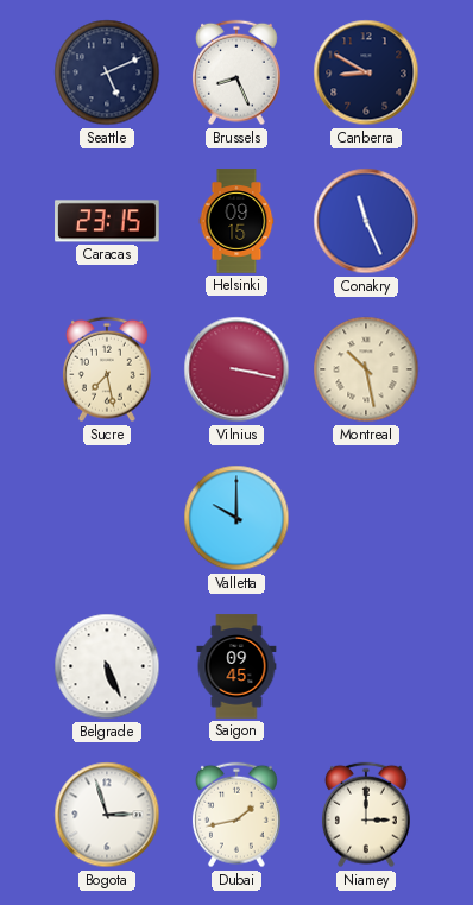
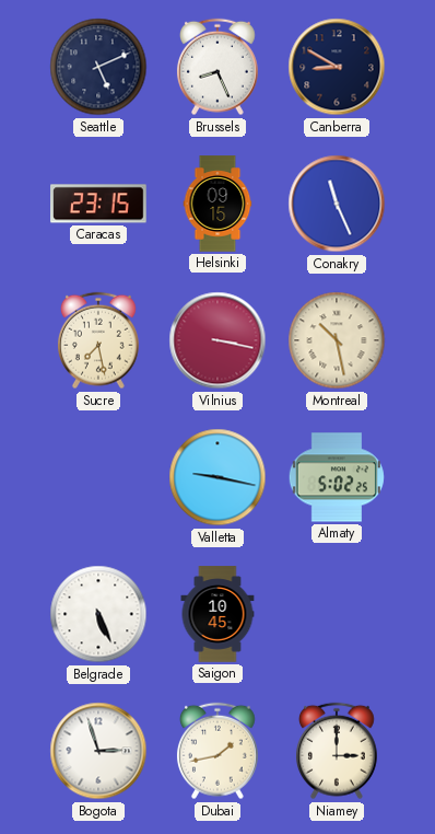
Valletta: 10:00 -> 9:17
Almaty: none -> 5:02
Saigon: 09:45 -> 10:45
